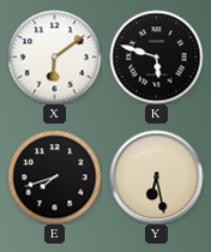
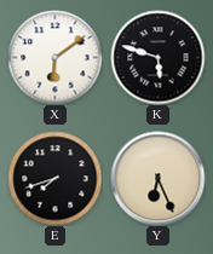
Y: 6:28 -> 6:26
